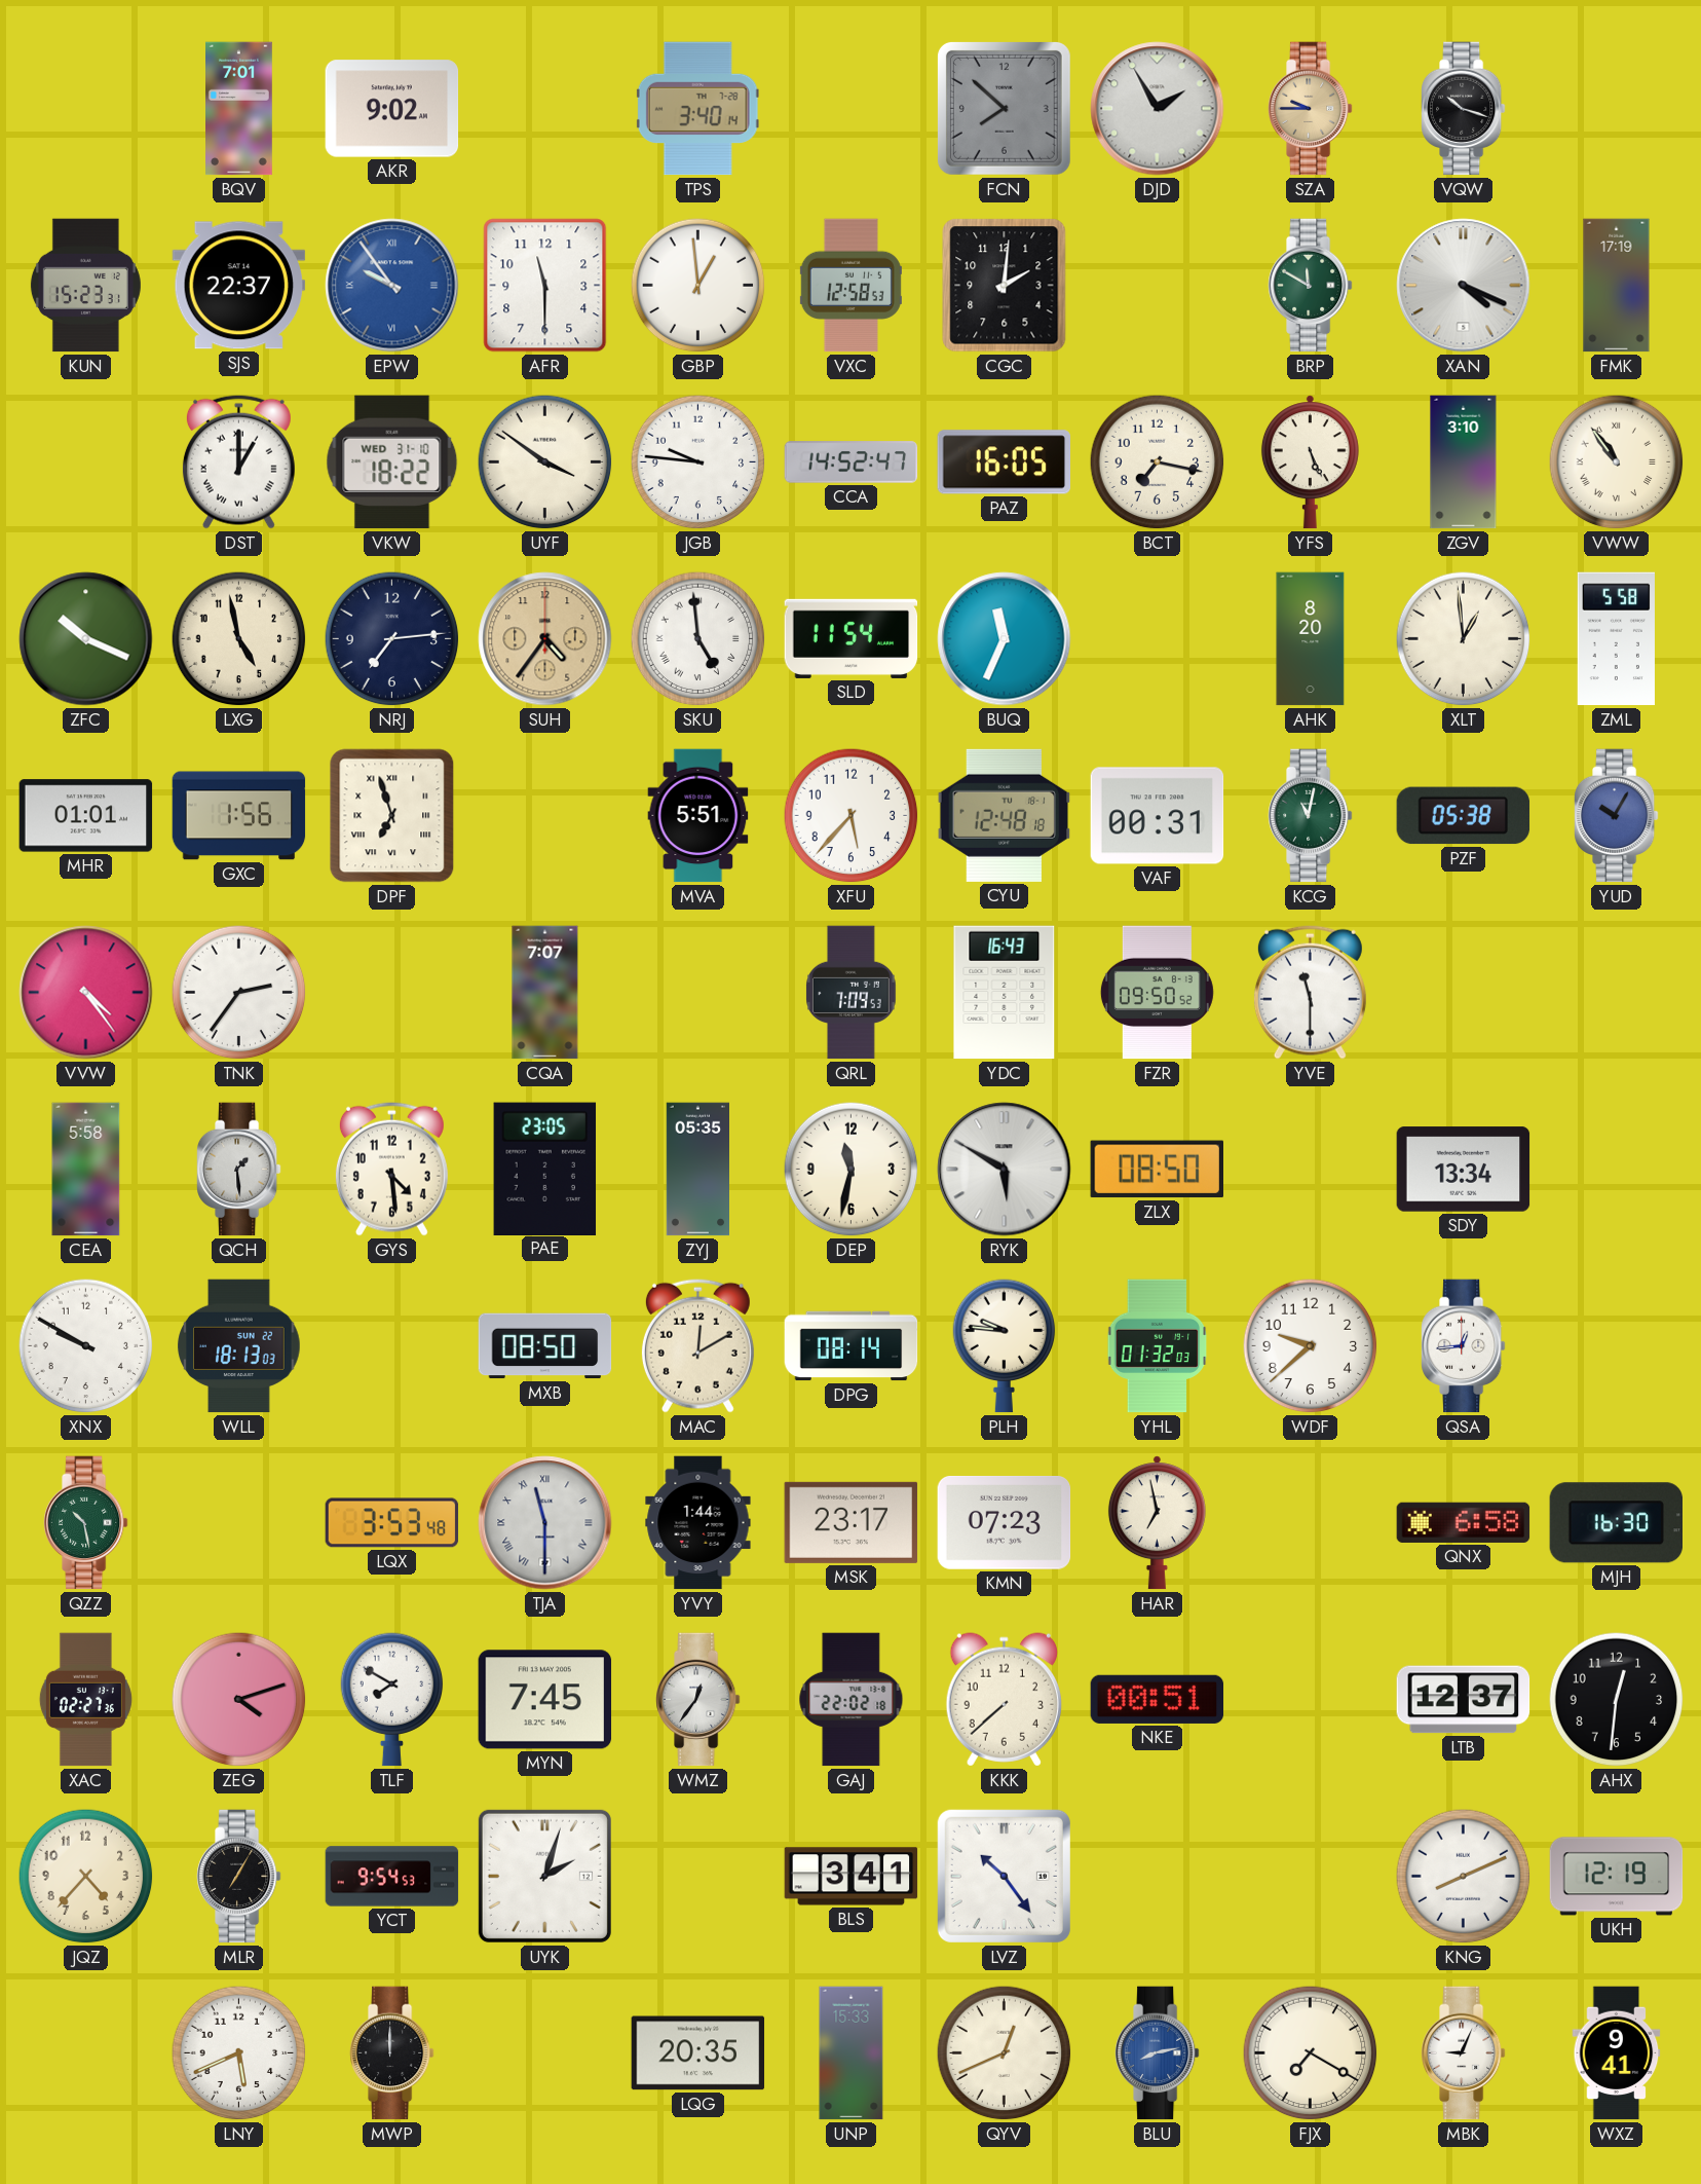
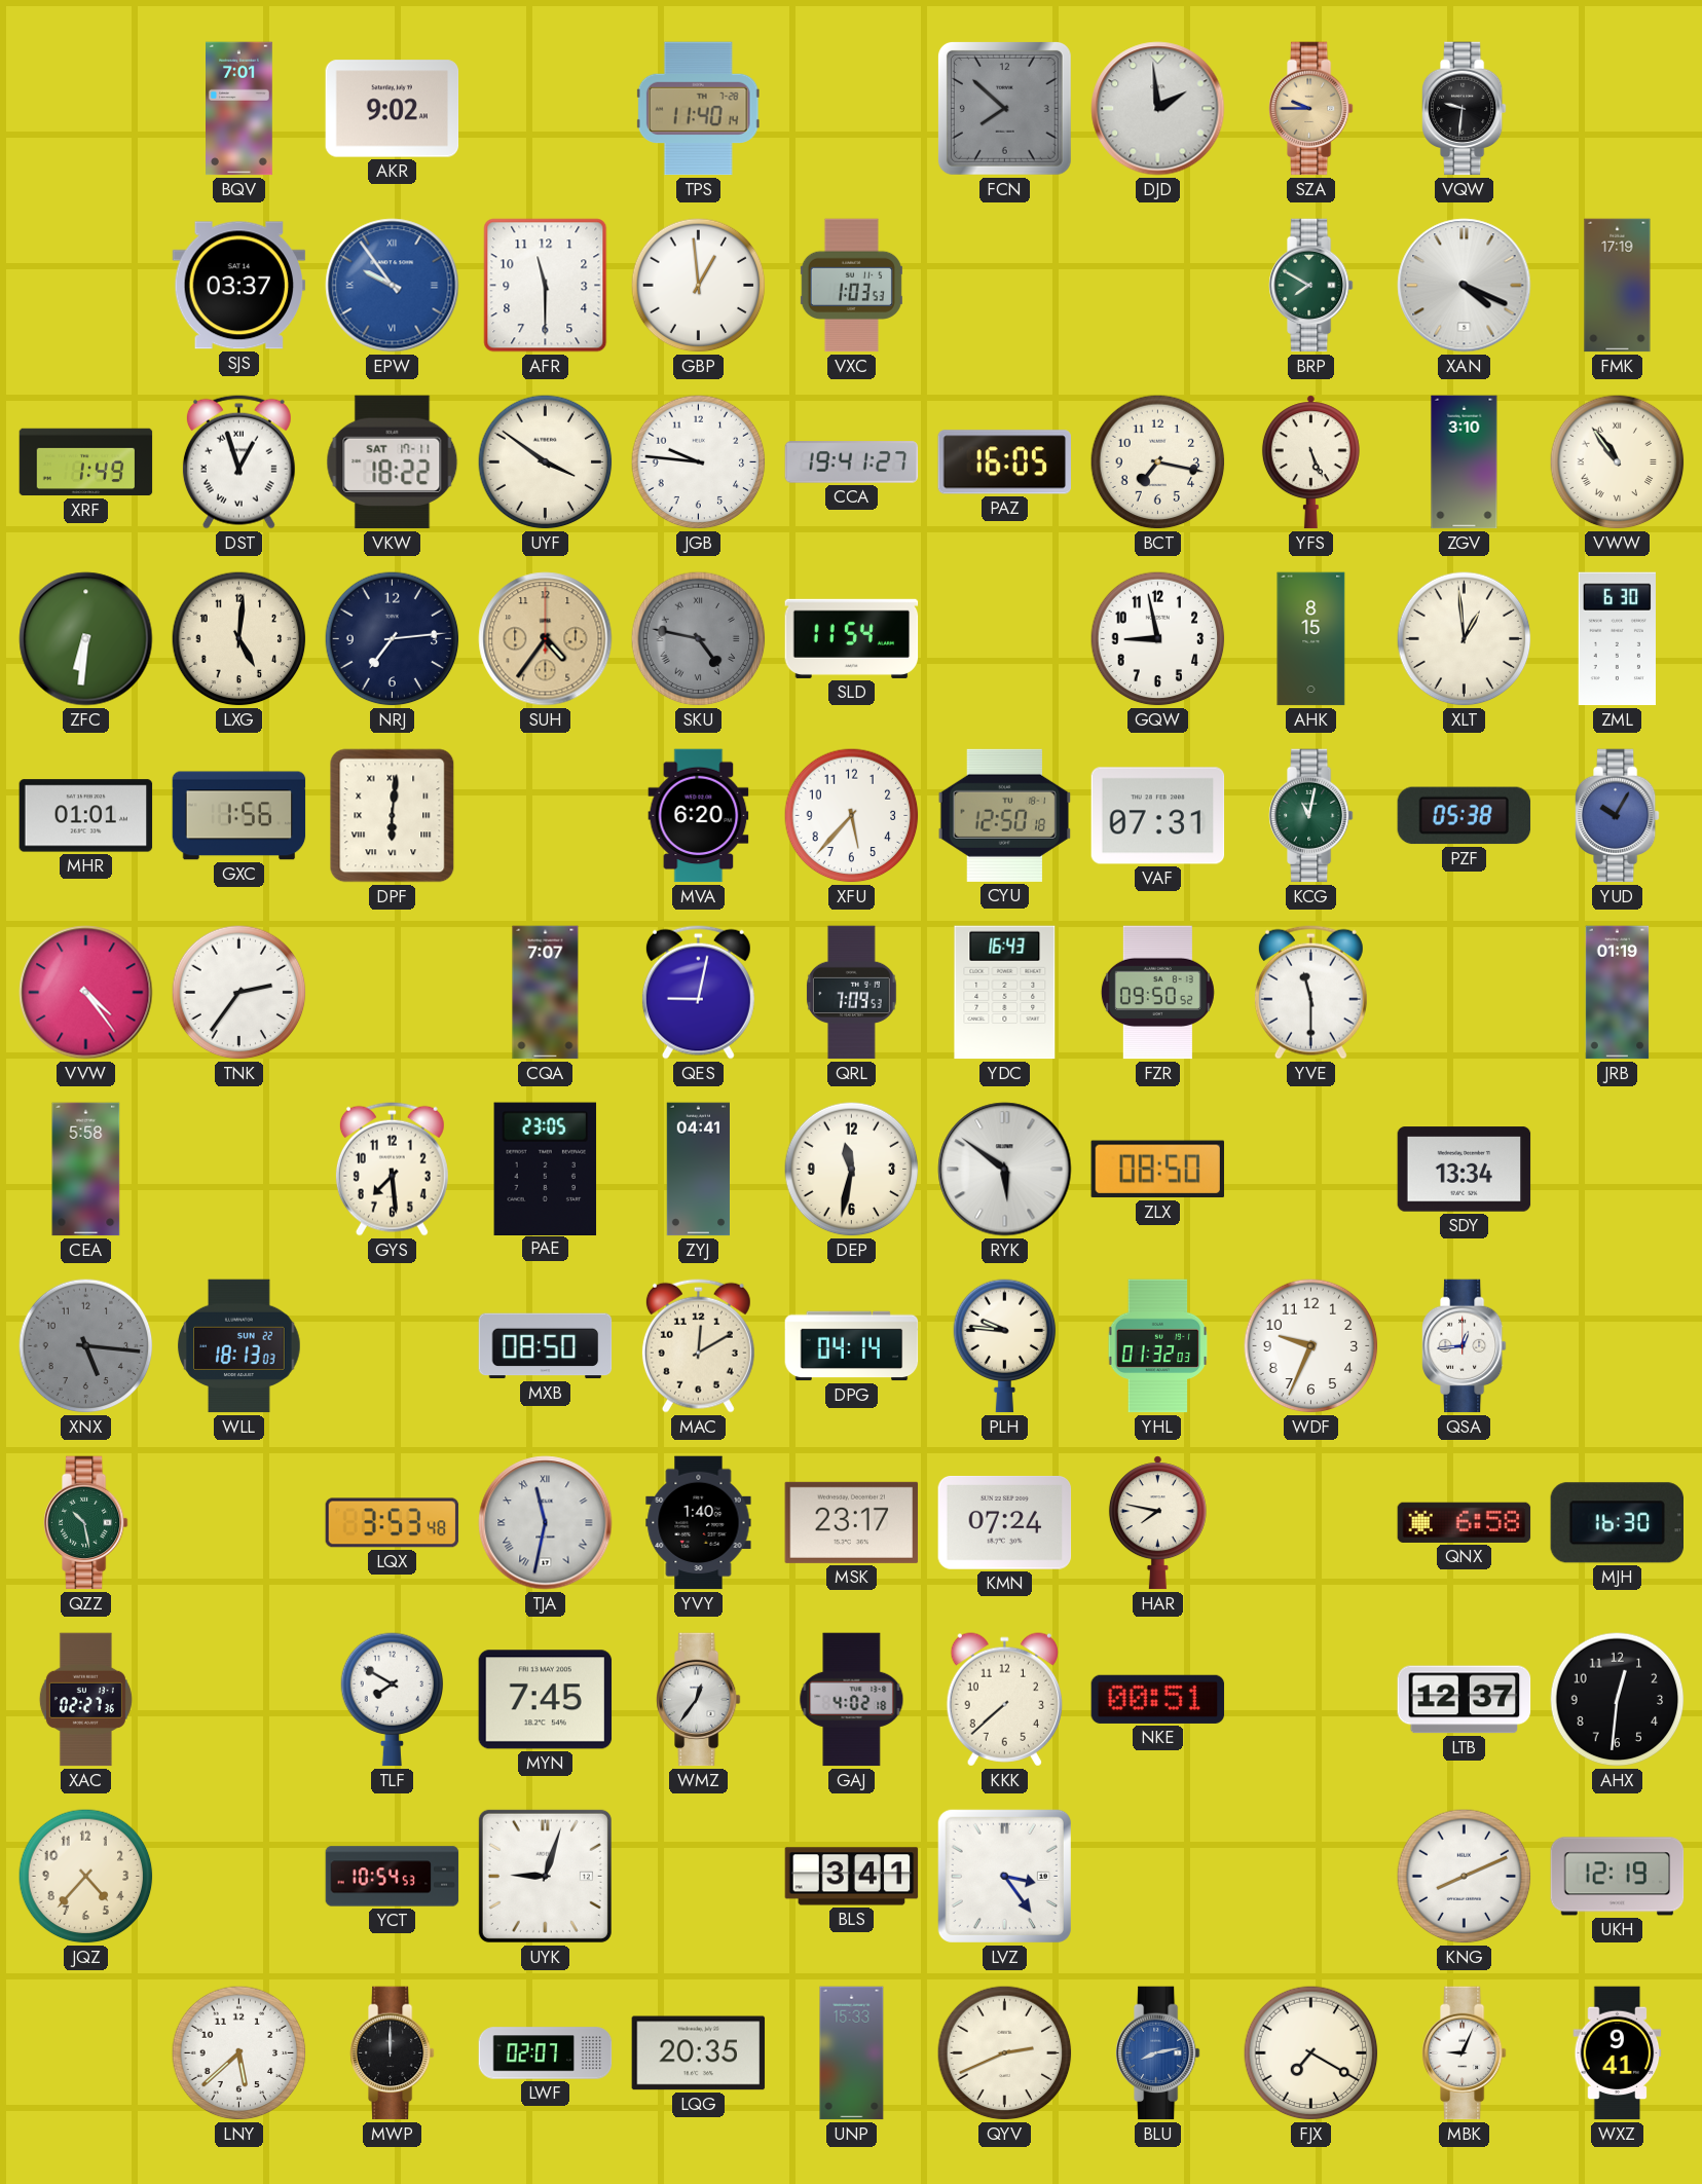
TPS: 3:40 -> 11:40
DJD: 1:55 -> 1:59
VQW: 10:18 -> 9:31
KUN: 15:23 -> none
SJS: 22:37 -> 03:37
VXC: 12:58 -> 1:03
CGC: 2:01 -> none
BRP: 11:50 -> 7:50
XRF: none -> 1:49
DST: 1:00 -> 12:57
VKW date: WED 31-10 -> SAT 17-11
CCA: 14:52 -> 19:41
ZFC: 10:19 -> 6:31
LXG: 4:58 -> 5:01
SKU: 4:59 -> 4:47
SKU dial: white -> grey
BUQ: 11:34 -> none
GQW: none -> 8:58
AHK: 8:20 -> 8:15
ZML: 5:58 -> 6:30
DPF: 6:57 -> 6:01
MVA: 5:51 -> 6:20
CYU: 12:48 -> 12:50
VAF: 00:31 -> 07:31
QES: none -> 9:02
JRB: none -> 01:19
QCH: 1:29 -> none
GYS: 4:29 -> 7:29
ZYJ: 05:35 -> 04:41
RYK: 5:50 -> 5:51
XNX: 9:50 -> 5:16
XNX dial: white -> grey
DPG: 08:14 -> 04:14
WDF: 9:38 -> 9:34
TJA: 11:30 -> 11:32
YVY: 1:44 -> 1:40
KMN: 07:23 -> 07:24
HAR: 6:58 -> 7:47
ZEG: 4:12 -> none
GAJ: 22:02 -> 4:02
MLR: 7:05 -> none
YCT: 9:54 -> 10:54
UYK: 2:03 -> 9:03
LVZ: 10:24 -> 3:24
LNY: 5:41 -> 5:38
LWF: none -> 02:07
QYV: 12:41 -> 2:41
